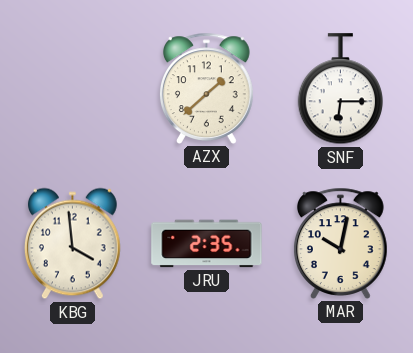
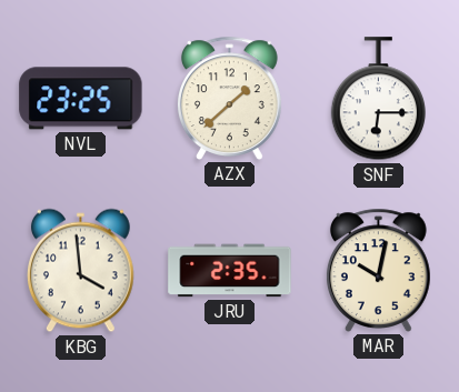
NVL: none -> 23:25
